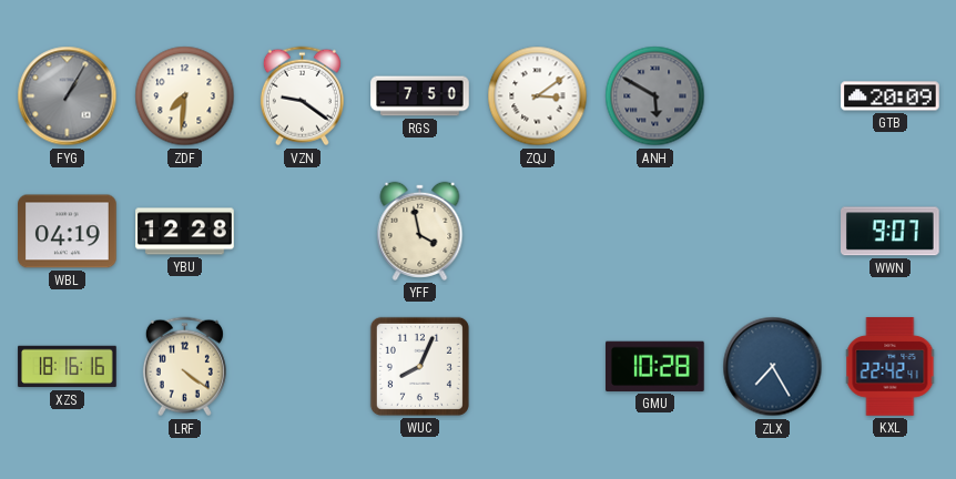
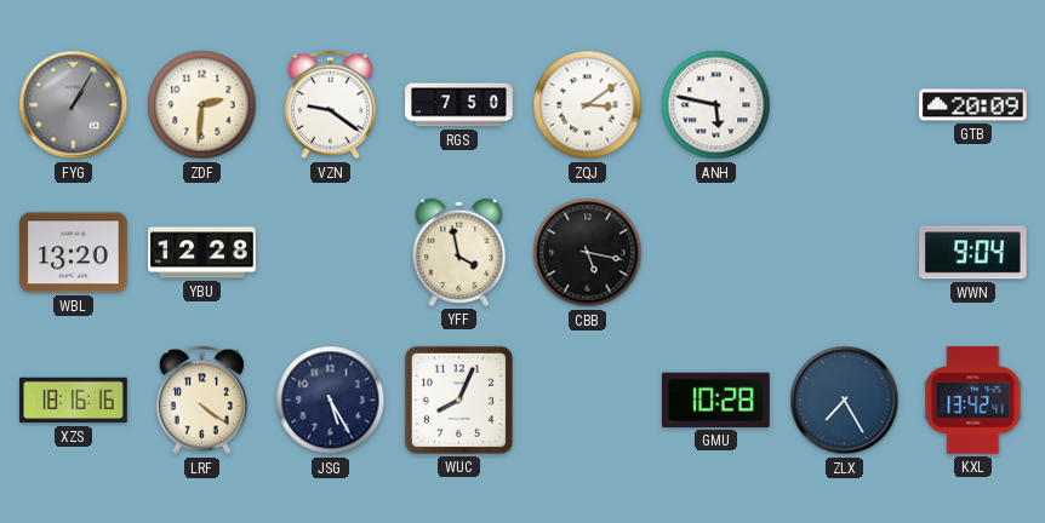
ZDF: 7:31 -> 2:31
ANH: 5:50 -> 5:47
ANH dial: grey -> white
WBL: 04:19 -> 13:20
CBB: none -> 5:17
WWN: 9:07 -> 9:04
JSG: none -> 5:25
KXL: 22:42 -> 13:42
